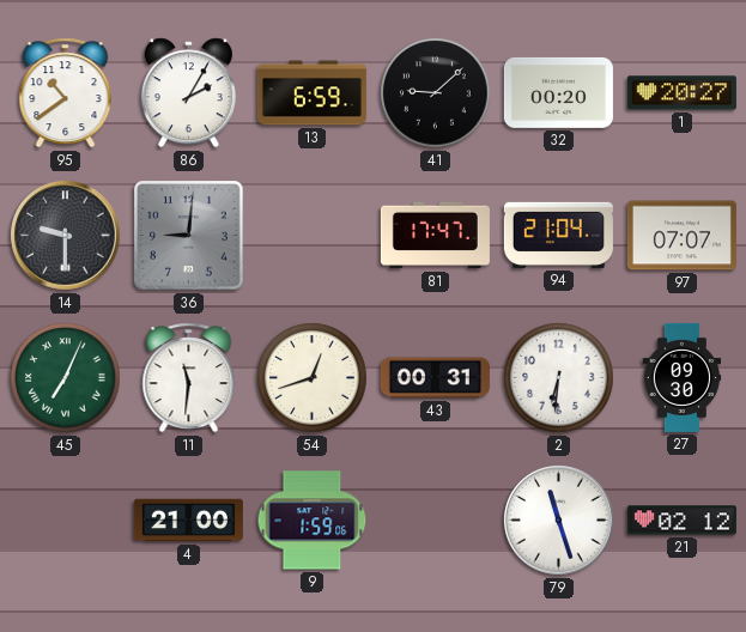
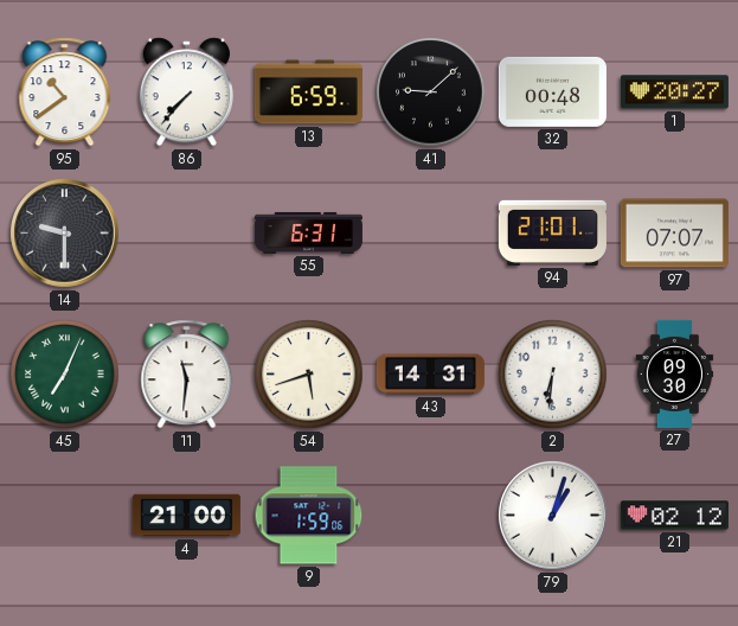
86: 2:05 -> 7:37
32: 00:20 -> 00:48
36: 9:01 -> none
55: none -> 6:31
81: 17:47 -> none
94: 21:04 -> 21:01
54: 12:42 -> 5:42
43: 00:31 -> 14:31
79: 11:27 -> 1:03
